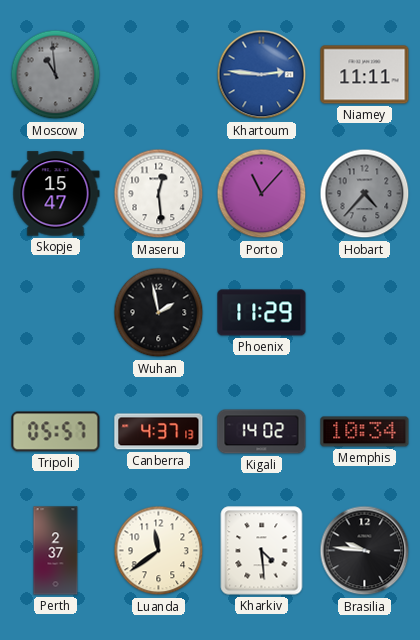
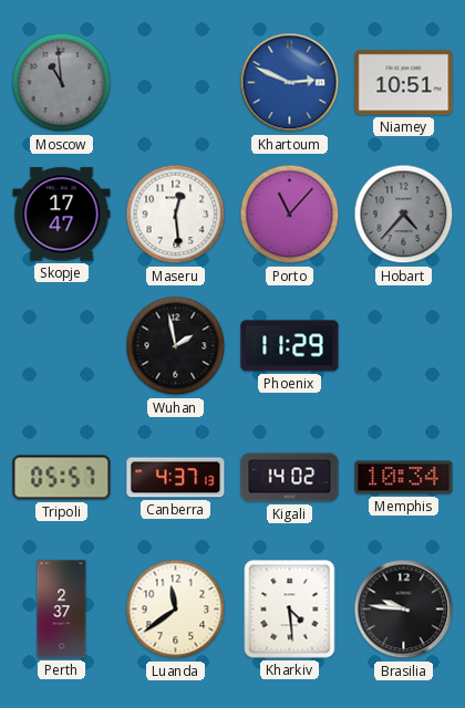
Khartoum: 2:46 -> 2:49
Niamey: 11:11 -> 10:51
Skopje: 15:47 -> 17:47
